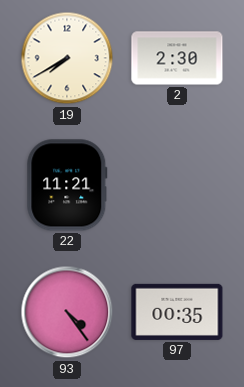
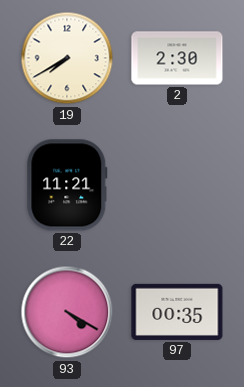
93: 4:24 -> 4:20
